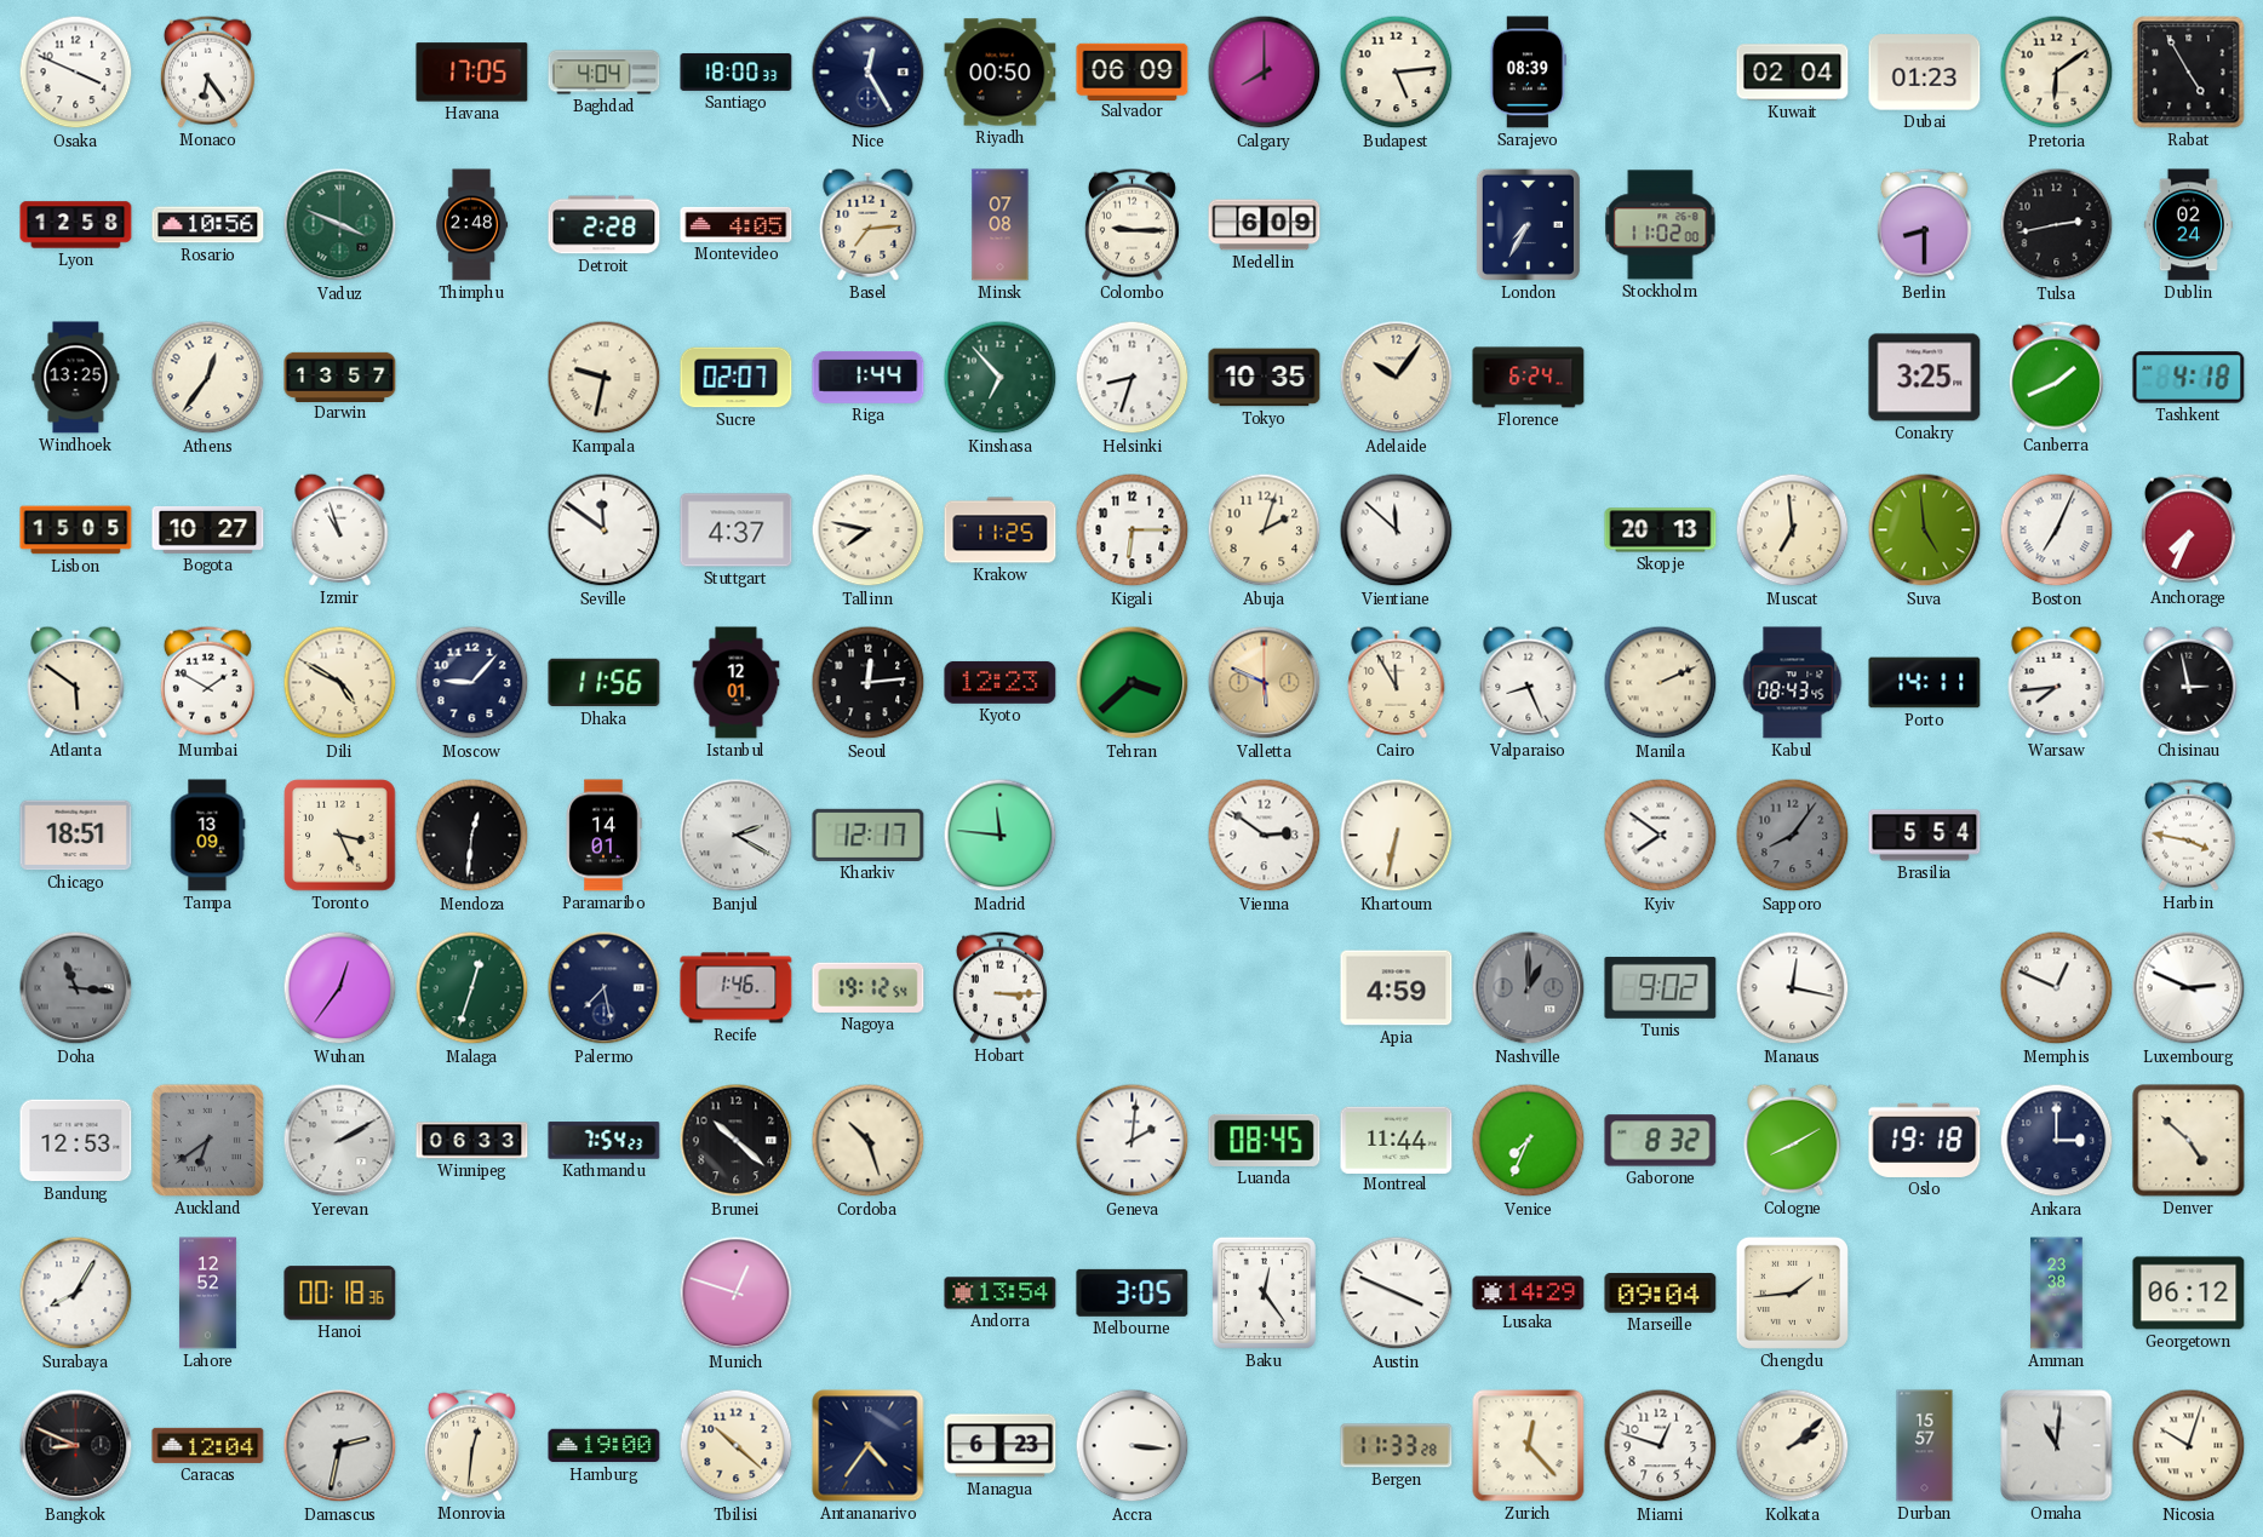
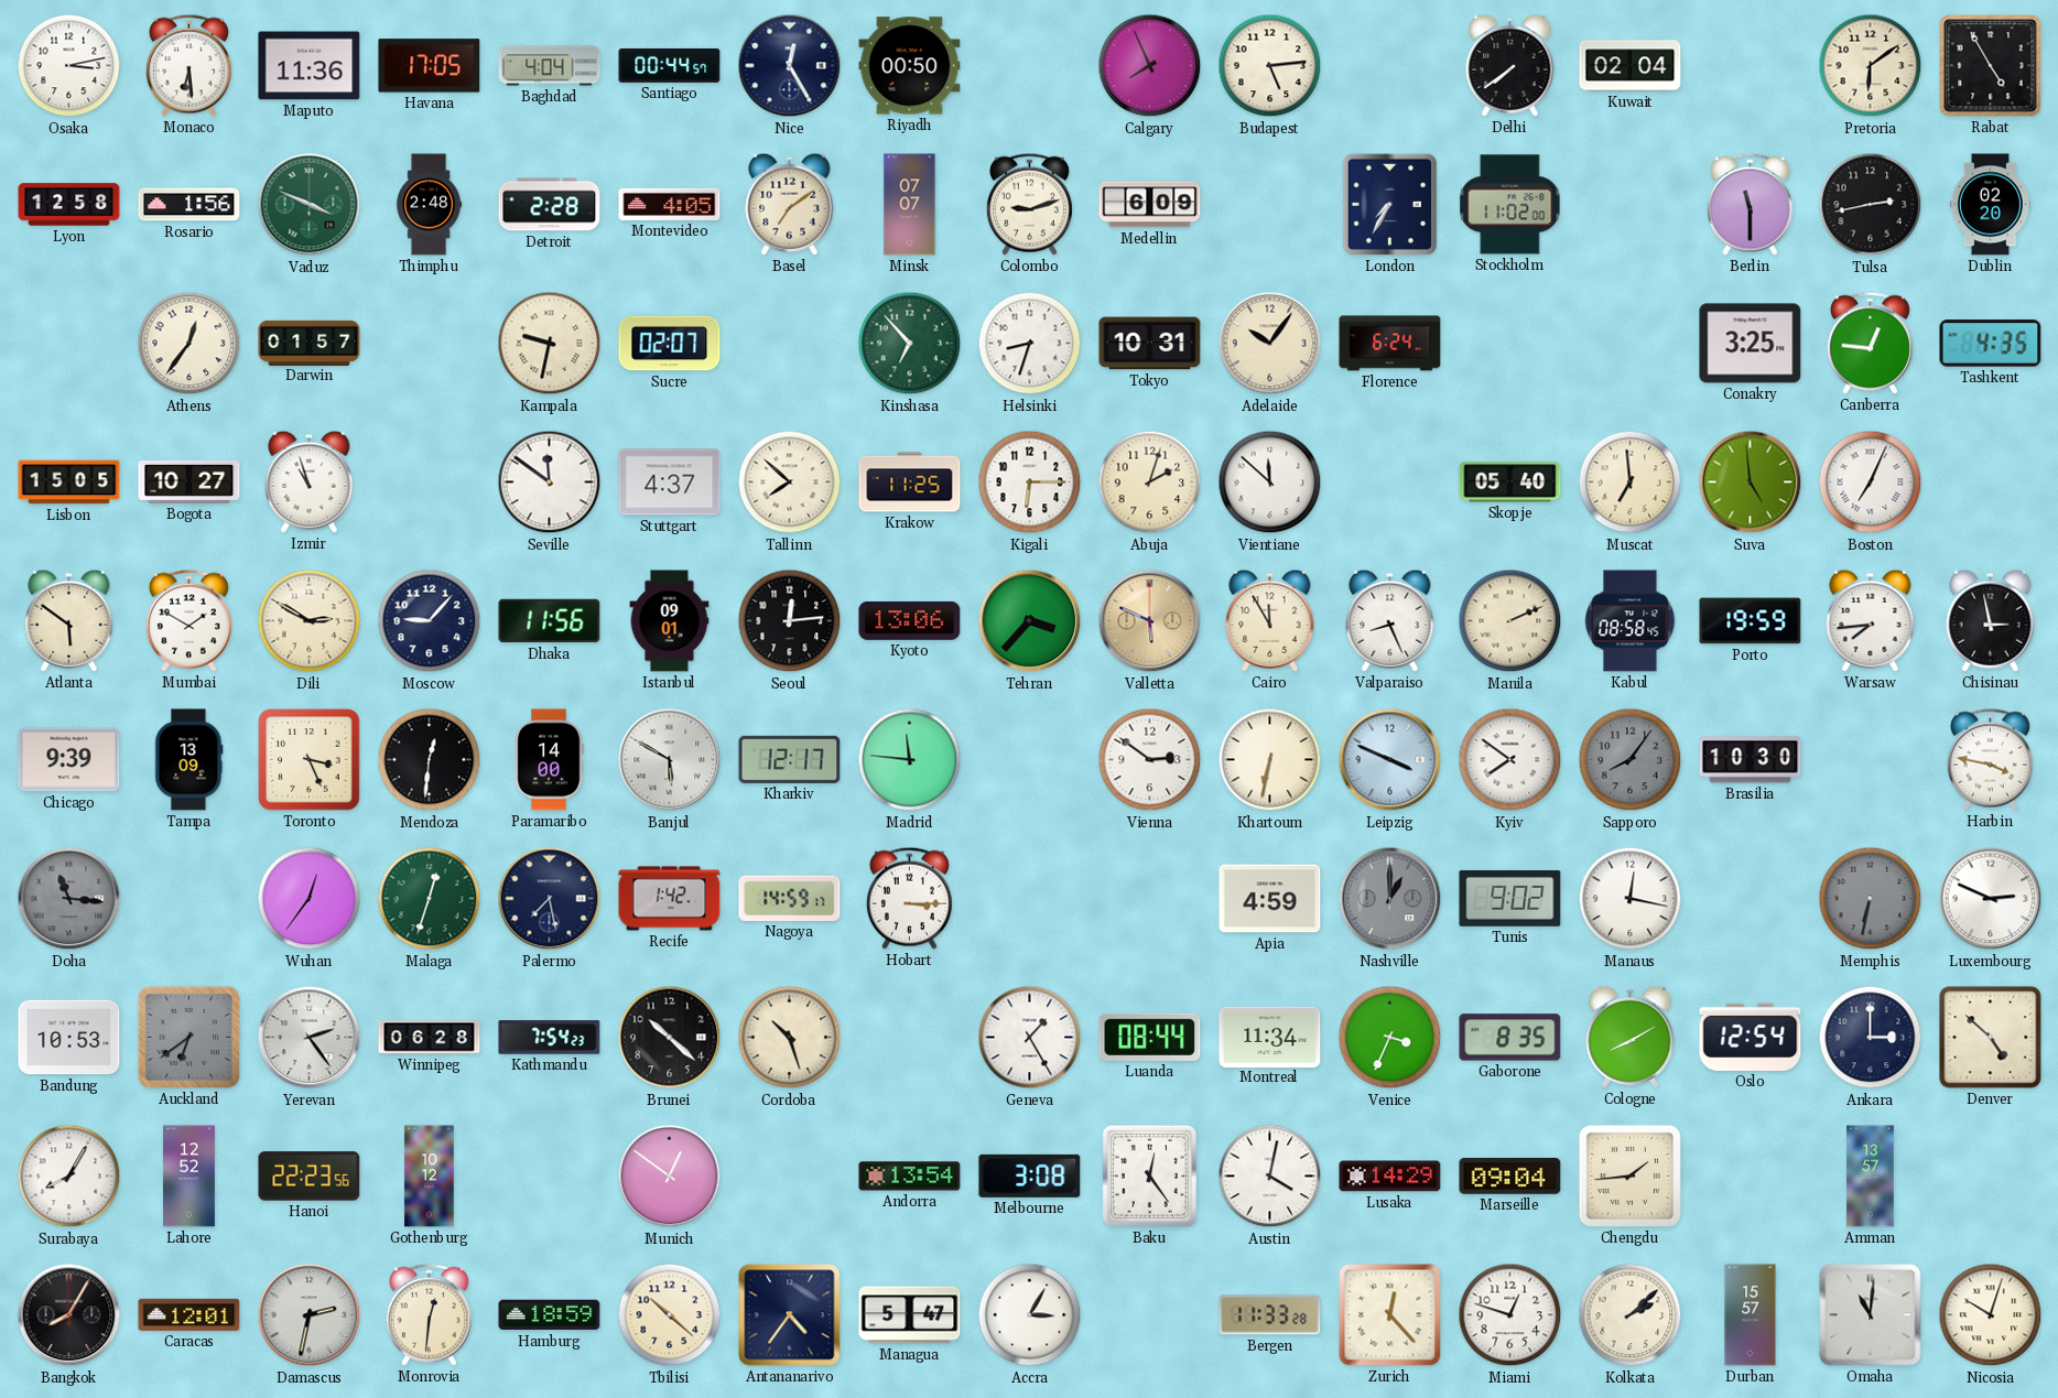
Osaka: 3:49 -> 3:13
Monaco: 6:24 -> 6:29
Maputo: none -> 11:36
Santiago: 18:00 -> 00:44
Salvador: 06:09 -> none
Calgary: 8:00 -> 7:56
Sarajevo: 08:39 -> none
Delhi: none -> 7:39
Dubai: 01:23 -> none
Rosario: 10:56 -> 1:56
Basel: 7:14 -> 7:09
Minsk: 07:08 -> 07:07
Colombo: 9:15 -> 9:12
Berlin: 8:30 -> 11:30
Dublin: 02:24 -> 02:20
Windhoek: 13:25 -> none
Darwin: 13:57 -> 01:57
Riga: 1:44 -> none
Tokyo: 10:35 -> 10:31
Canberra: 1:41 -> 12:46
Tashkent: 4:18 -> 4:35
Tallinn: 7:47 -> 7:52
Skopje: 20:13 -> 05:40
Anchorage: 7:34 -> none
Dili: 4:50 -> 2:50
Istanbul: 12:01 -> 09:01
Kyoto: 12:23 -> 13:06
Tehran: 3:38 -> 3:37
Kabul: 08:43 -> 08:58
Porto: 14:11 -> 19:59
Chicago: 18:51 -> 9:39
Paramaribo: 14:01 -> 14:00
Banjul: 2:20 -> 5:50
Leipzig: none -> 3:49
Brasilia: 5:54 -> 10:30
Recife: 1:46 -> 1:42
Nagoya: 19:12 -> 14:59
Memphis: 12:49 -> 6:32
Memphis dial: white -> grey
Bandung: 12:53 -> 10:53
Yerevan: 2:10 -> 2:24
Winnipeg: 06:33 -> 06:28
Geneva: 2:01 -> 1:25
Luanda: 08:45 -> 08:44
Montreal: 11:44 -> 11:34
Venice: 7:34 -> 3:34
Gaborone: 8:32 -> 8:35
Oslo: 19:18 -> 12:54
Hanoi: 00:18 -> 22:23
Gothenburg: none -> 10:12
Munich: 12:48 -> 12:51
Melbourne: 3:05 -> 3:08
Austin: 3:49 -> 4:02
Amman: 23:38 -> 13:57
Georgetown: 06:12 -> none
Bangkok: 8:49 -> 8:05
Caracas: 12:04 -> 12:01
Hamburg: 19:00 -> 18:59
Managua: 6:23 -> 5:47
Accra: 3:16 -> 3:05
